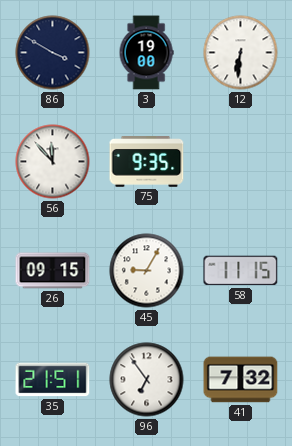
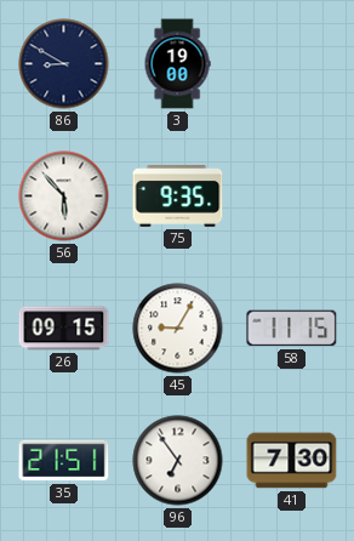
86: 3:50 -> 8:50
12: 6:31 -> none
56: 11:53 -> 5:53
41: 7:32 -> 7:30
